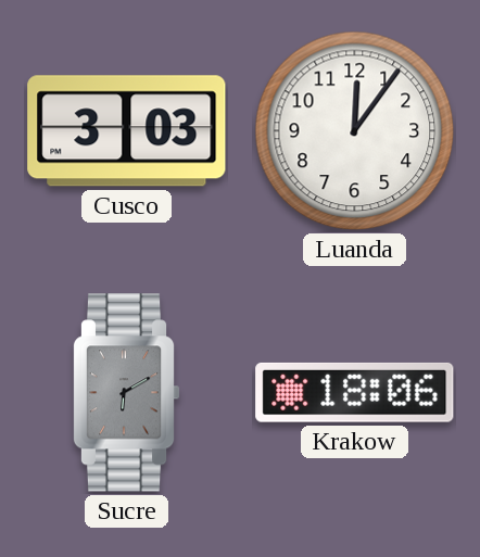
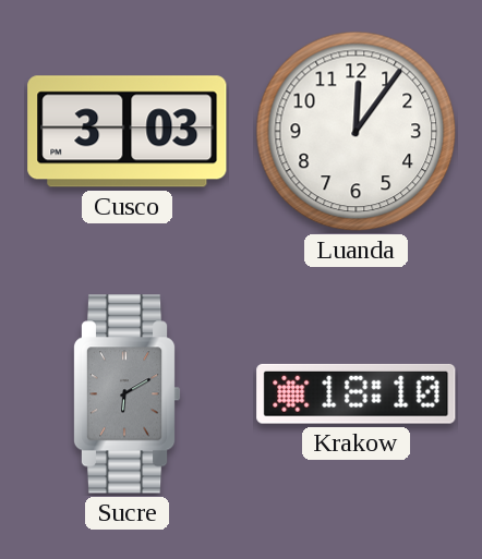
Krakow: 18:06 -> 18:10
